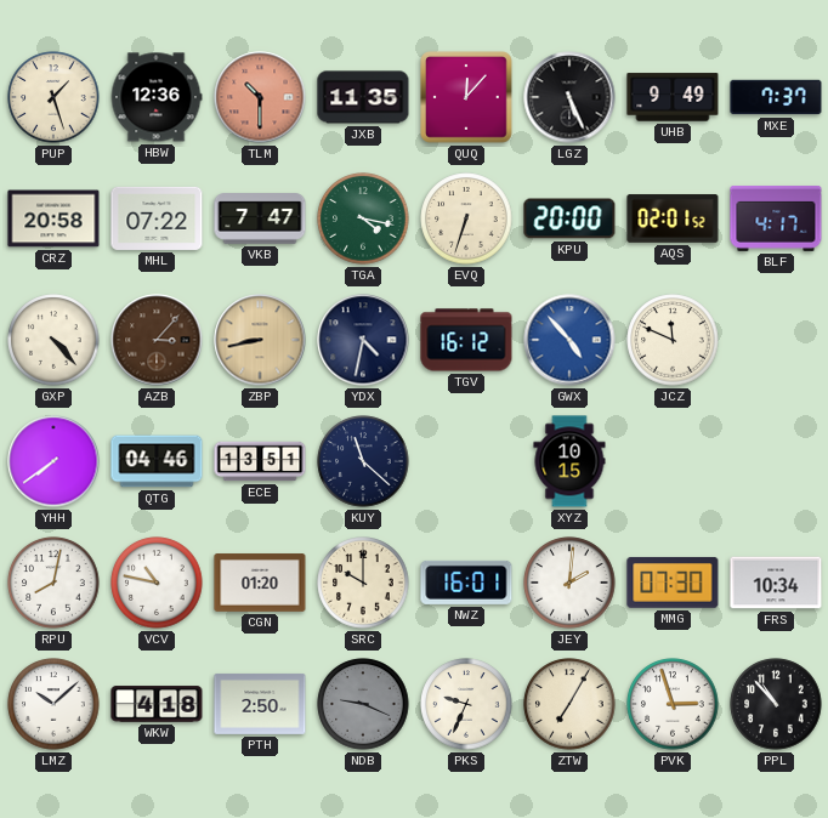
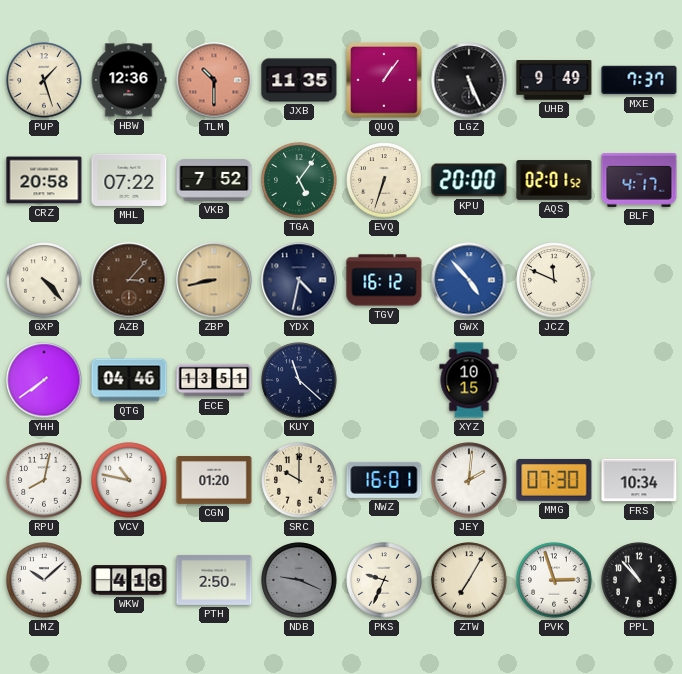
QUQ: 12:07 -> 1:06
VKB: 7:47 -> 7:52
TGA: 4:17 -> 5:06
